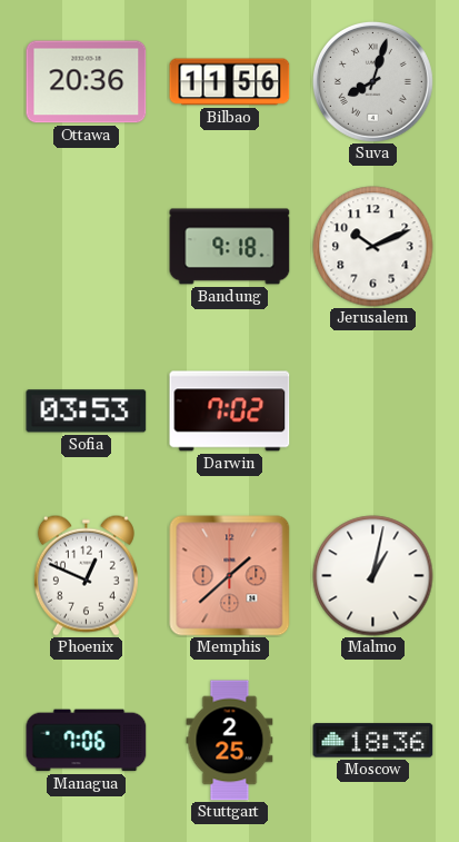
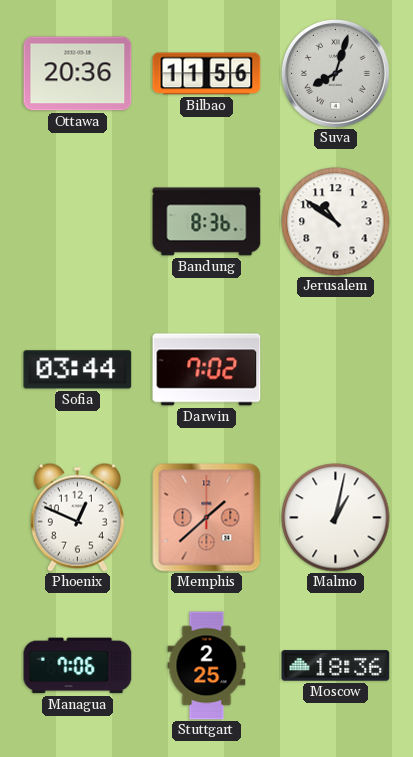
Bandung: 9:18 -> 8:36
Jerusalem: 10:11 -> 10:51
Sofia: 03:53 -> 03:44
